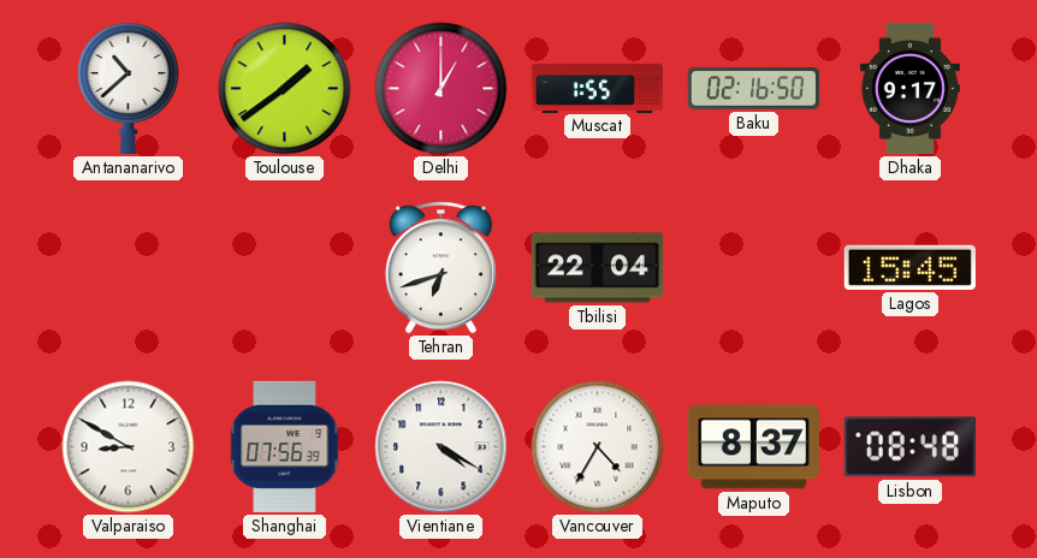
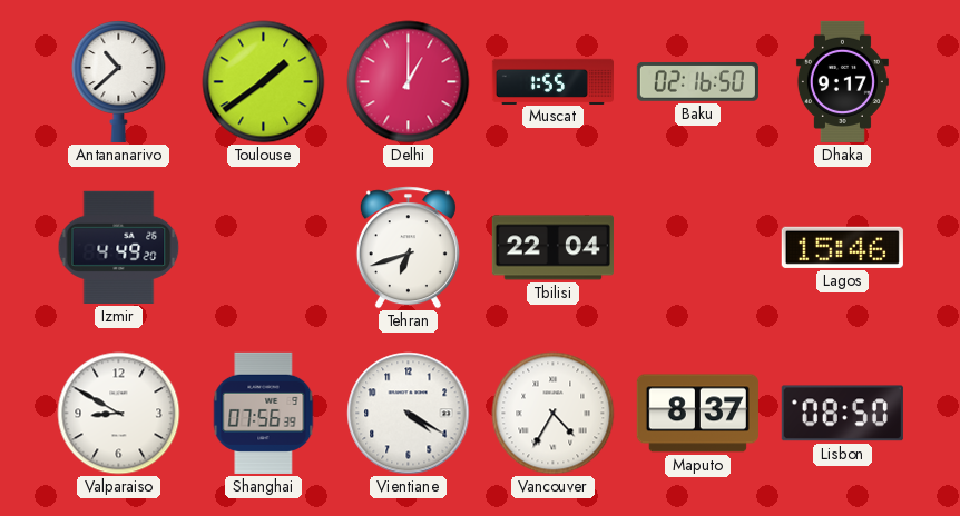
Izmir: none -> 4:49
Lagos: 15:45 -> 15:46
Lisbon: 08:48 -> 08:50
